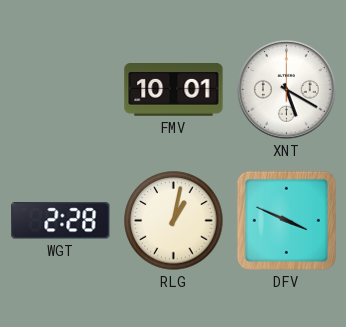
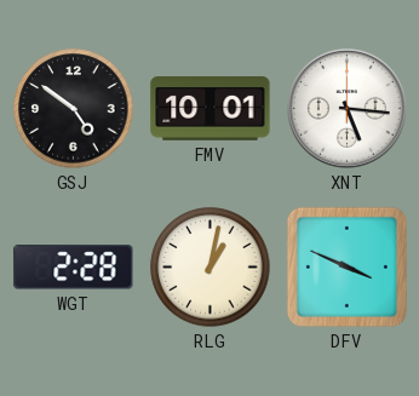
GSJ: none -> 4:51
XNT: 5:20 -> 5:16
